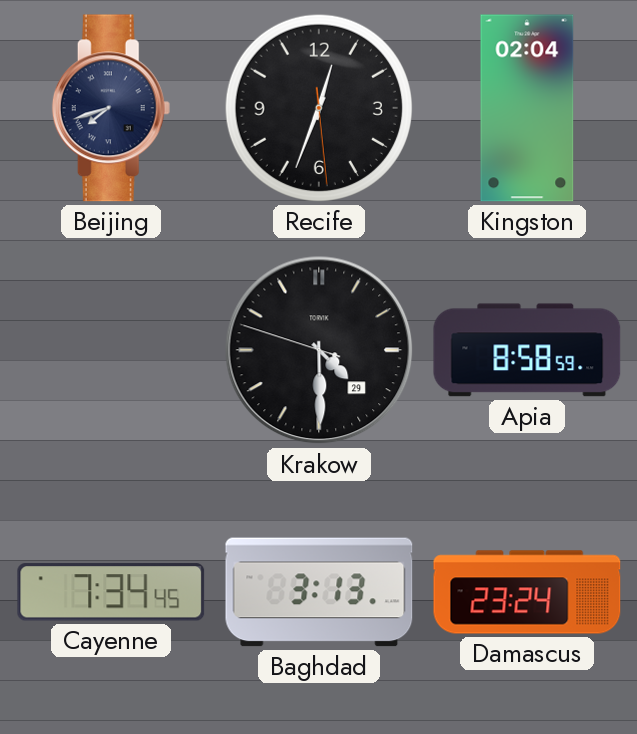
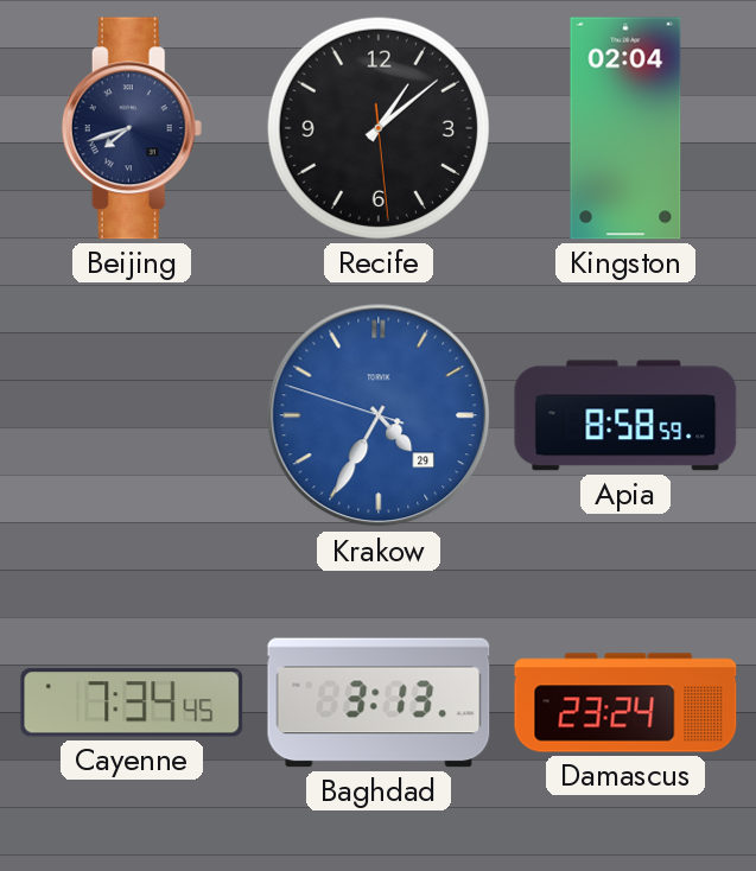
Recife: 12:33 -> 1:08
Krakow: 4:29 -> 4:34
Krakow dial: black -> blue
